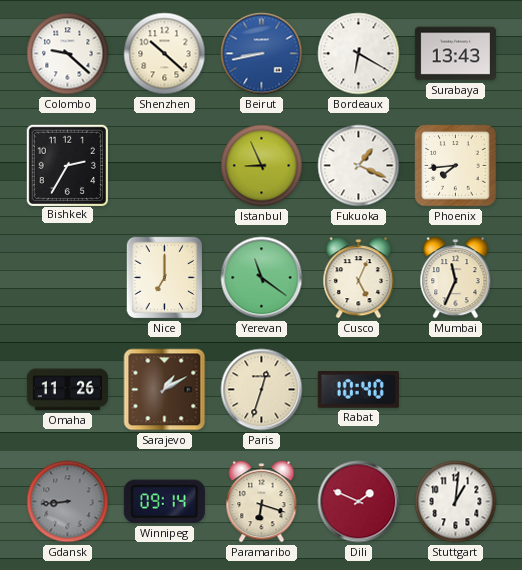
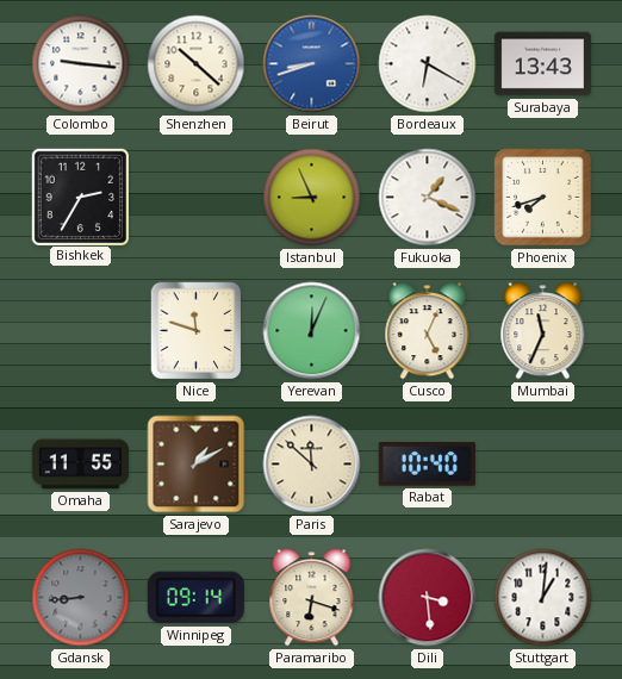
Colombo: 9:22 -> 9:16
Beirut: 8:43 -> 8:42
Phoenix: 7:44 -> 7:42
Nice: 7:00 -> 11:48
Yerevan: 11:21 -> 12:04
Omaha: 11:26 -> 11:55
Paris: 12:33 -> 11:52
Dili: 1:49 -> 3:29
